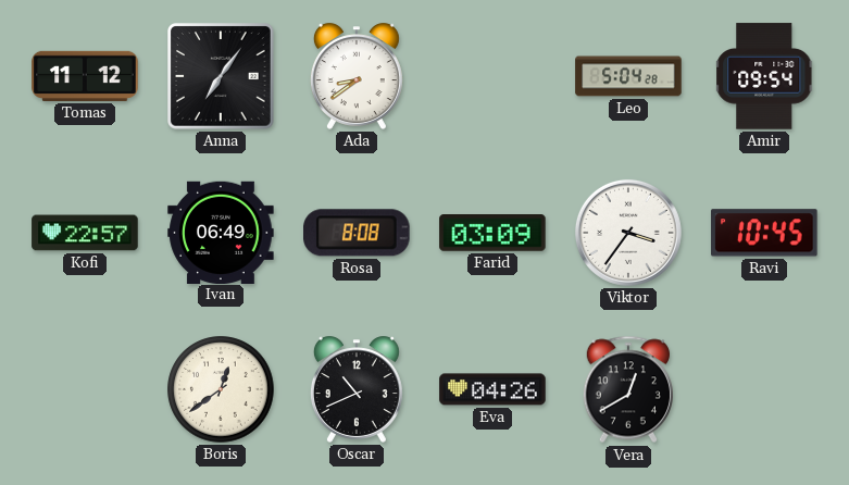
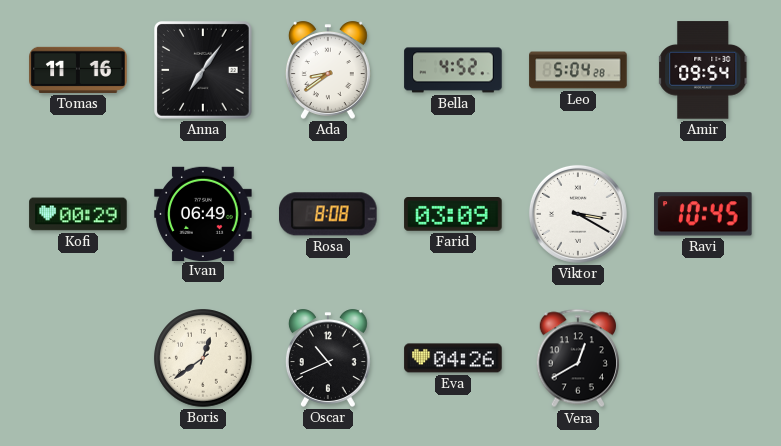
Tomas: 11:12 -> 11:16
Bella: none -> 4:52
Kofi: 22:57 -> 00:29
Viktor: 3:36 -> 3:20
